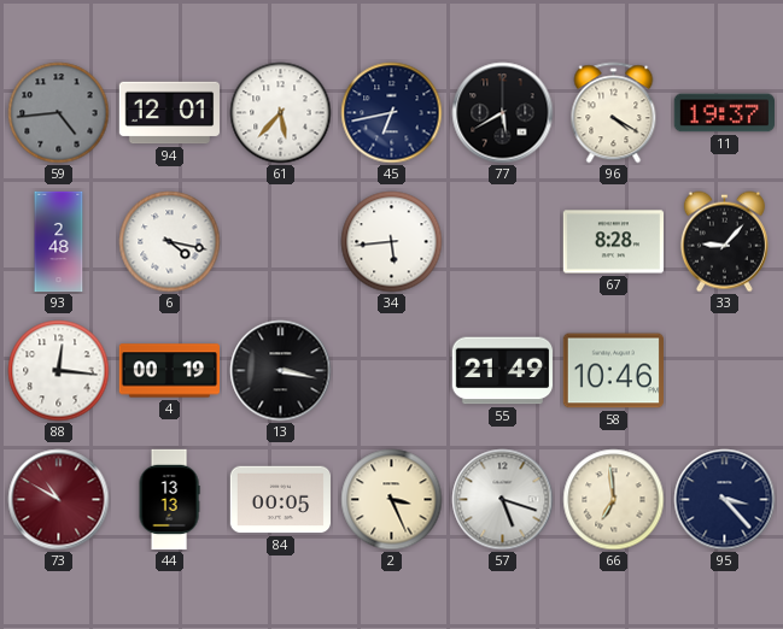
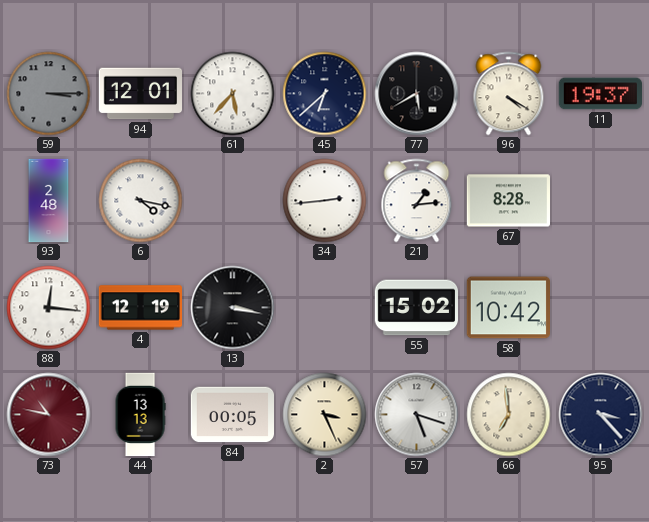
59: 4:44 -> 3:15
45: 6:43 -> 6:38
34: 5:44 -> 2:44
21: none -> 1:14
33: 9:07 -> none
4: 00:19 -> 12:19
55: 21:49 -> 15:02
58: 10:46 -> 10:42
73: 10:50 -> 10:47
